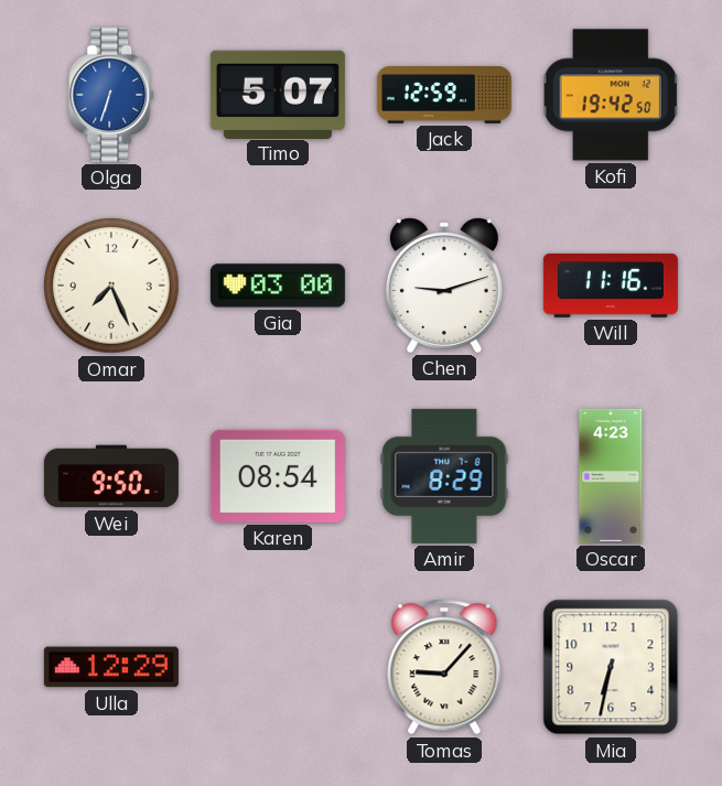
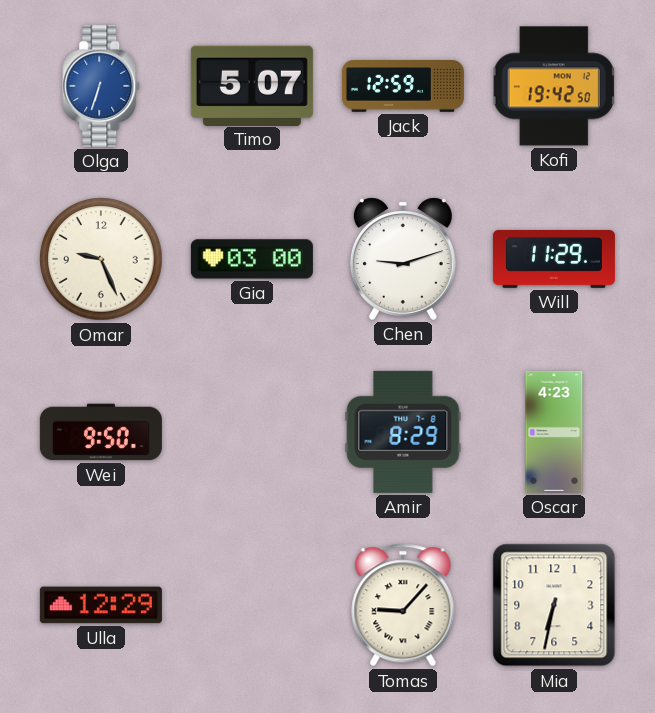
Omar: 7:26 -> 9:26
Will: 11:16 -> 11:29
Karen: 08:54 -> none
